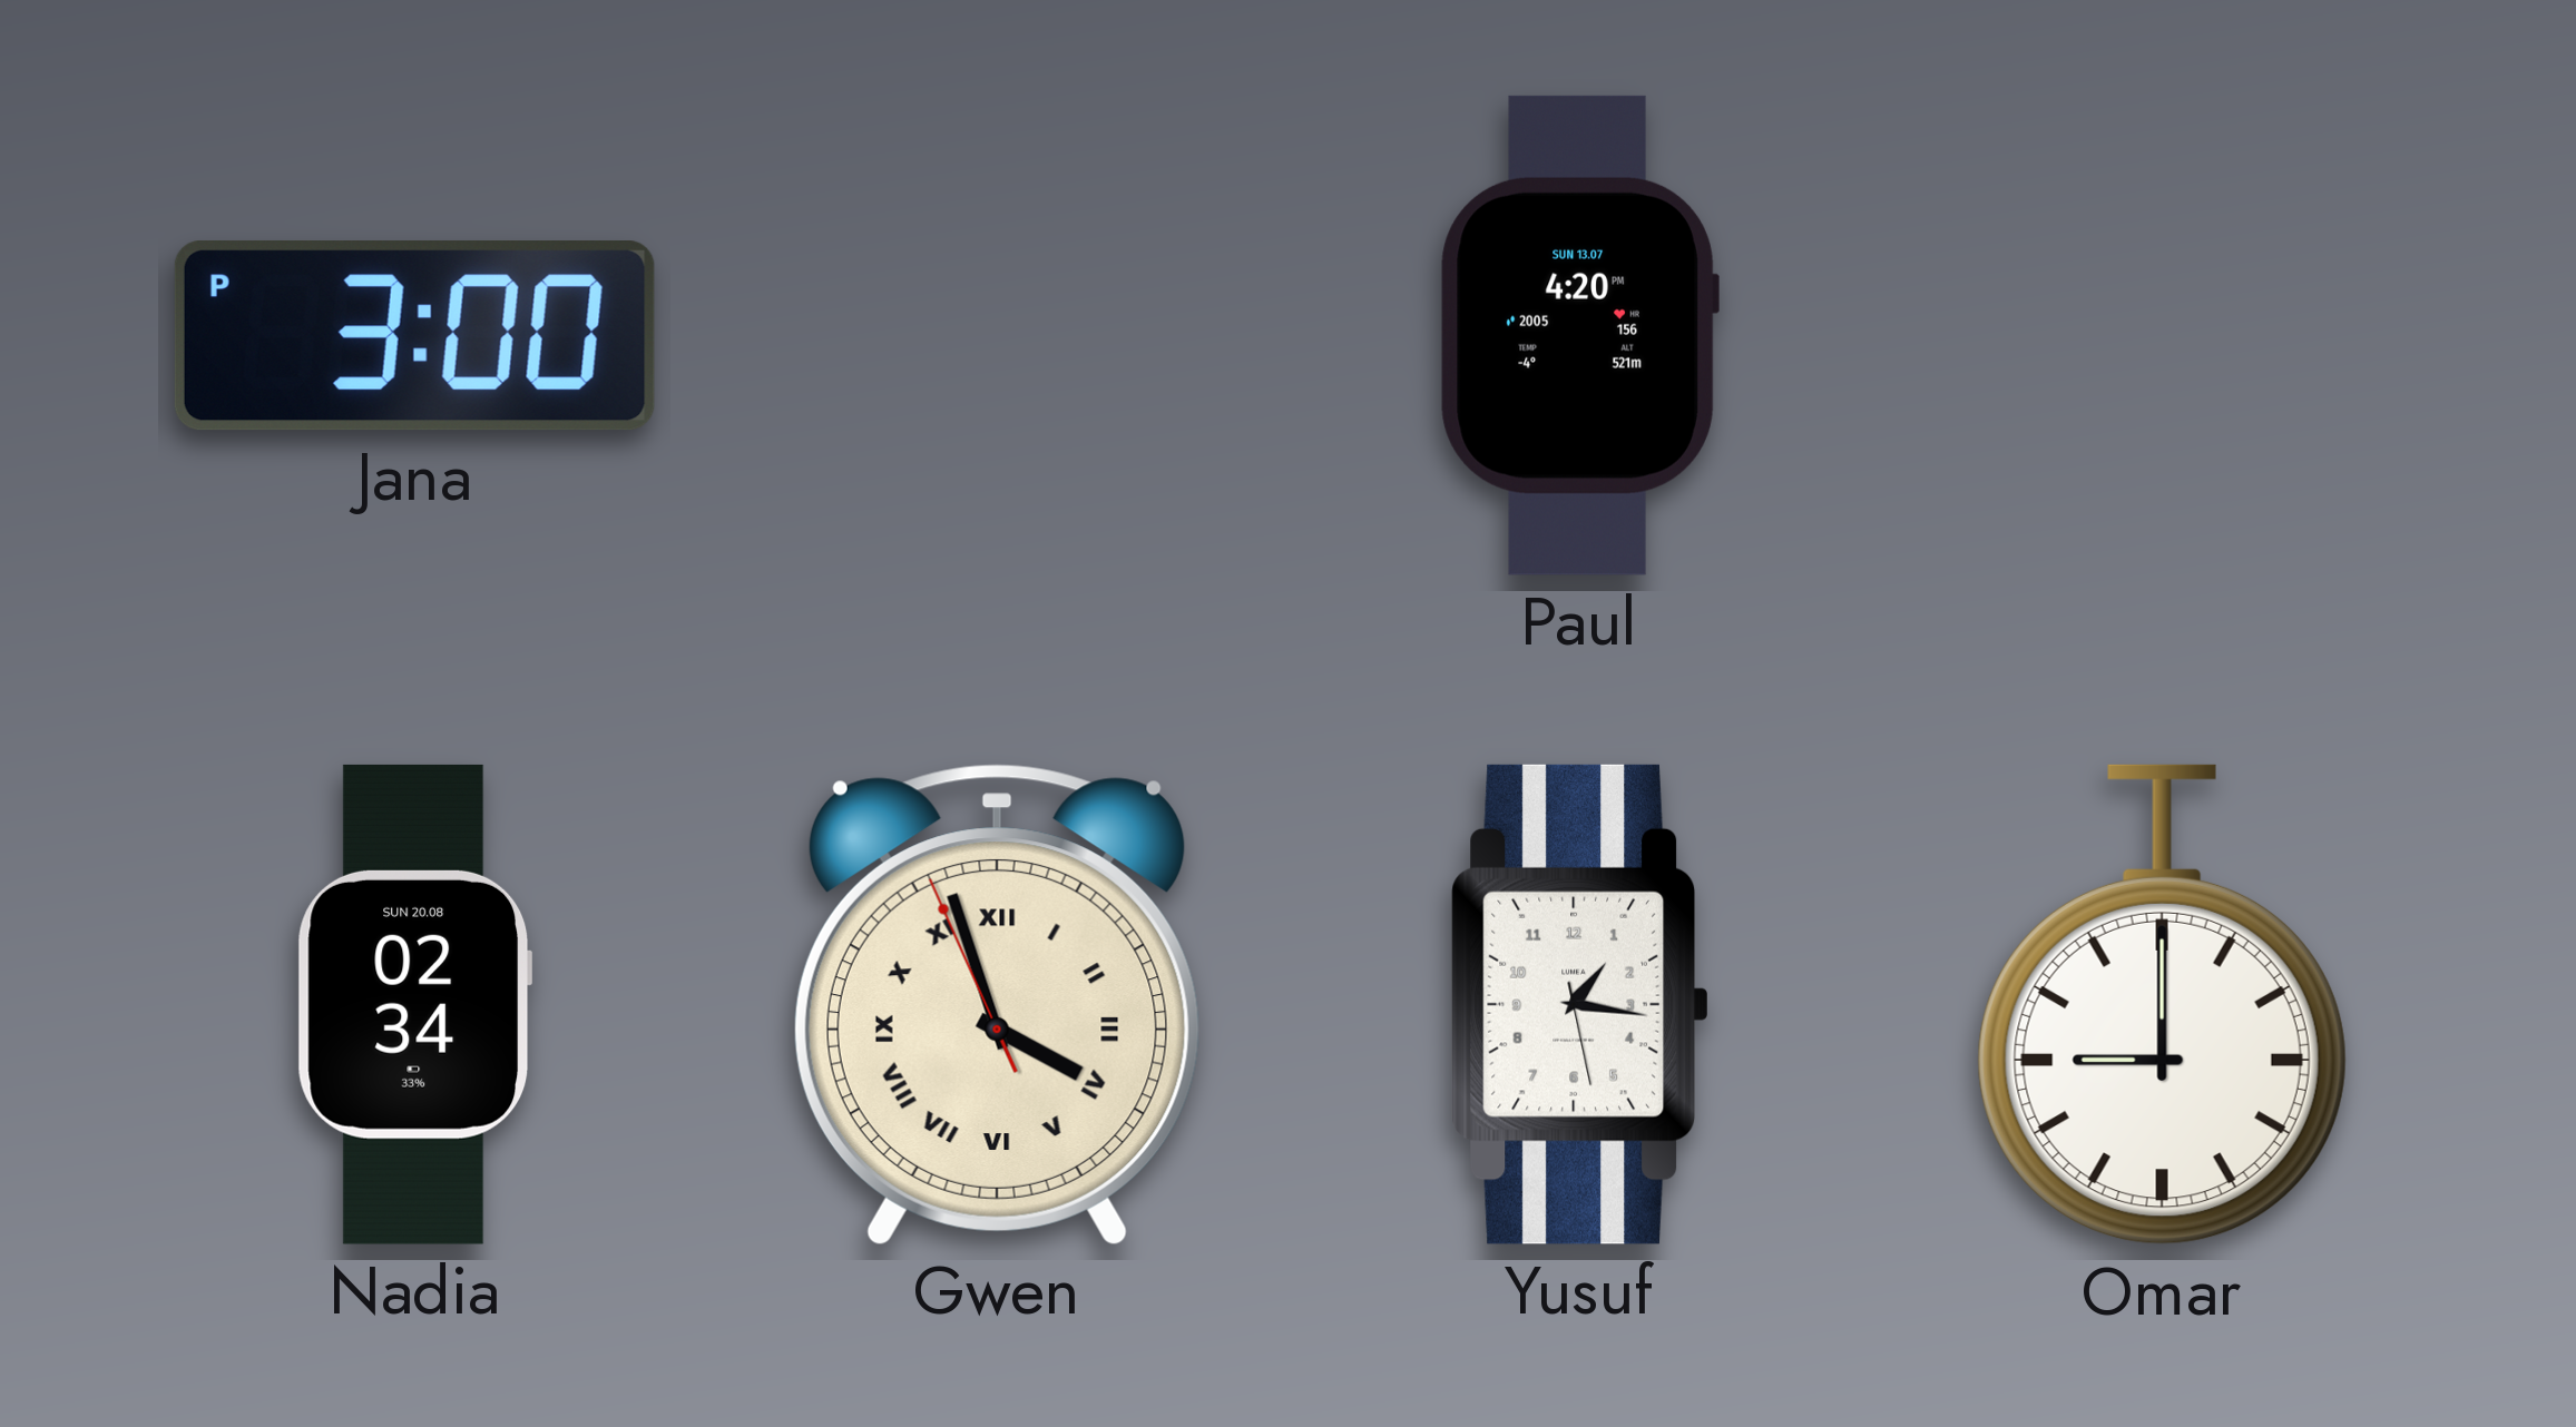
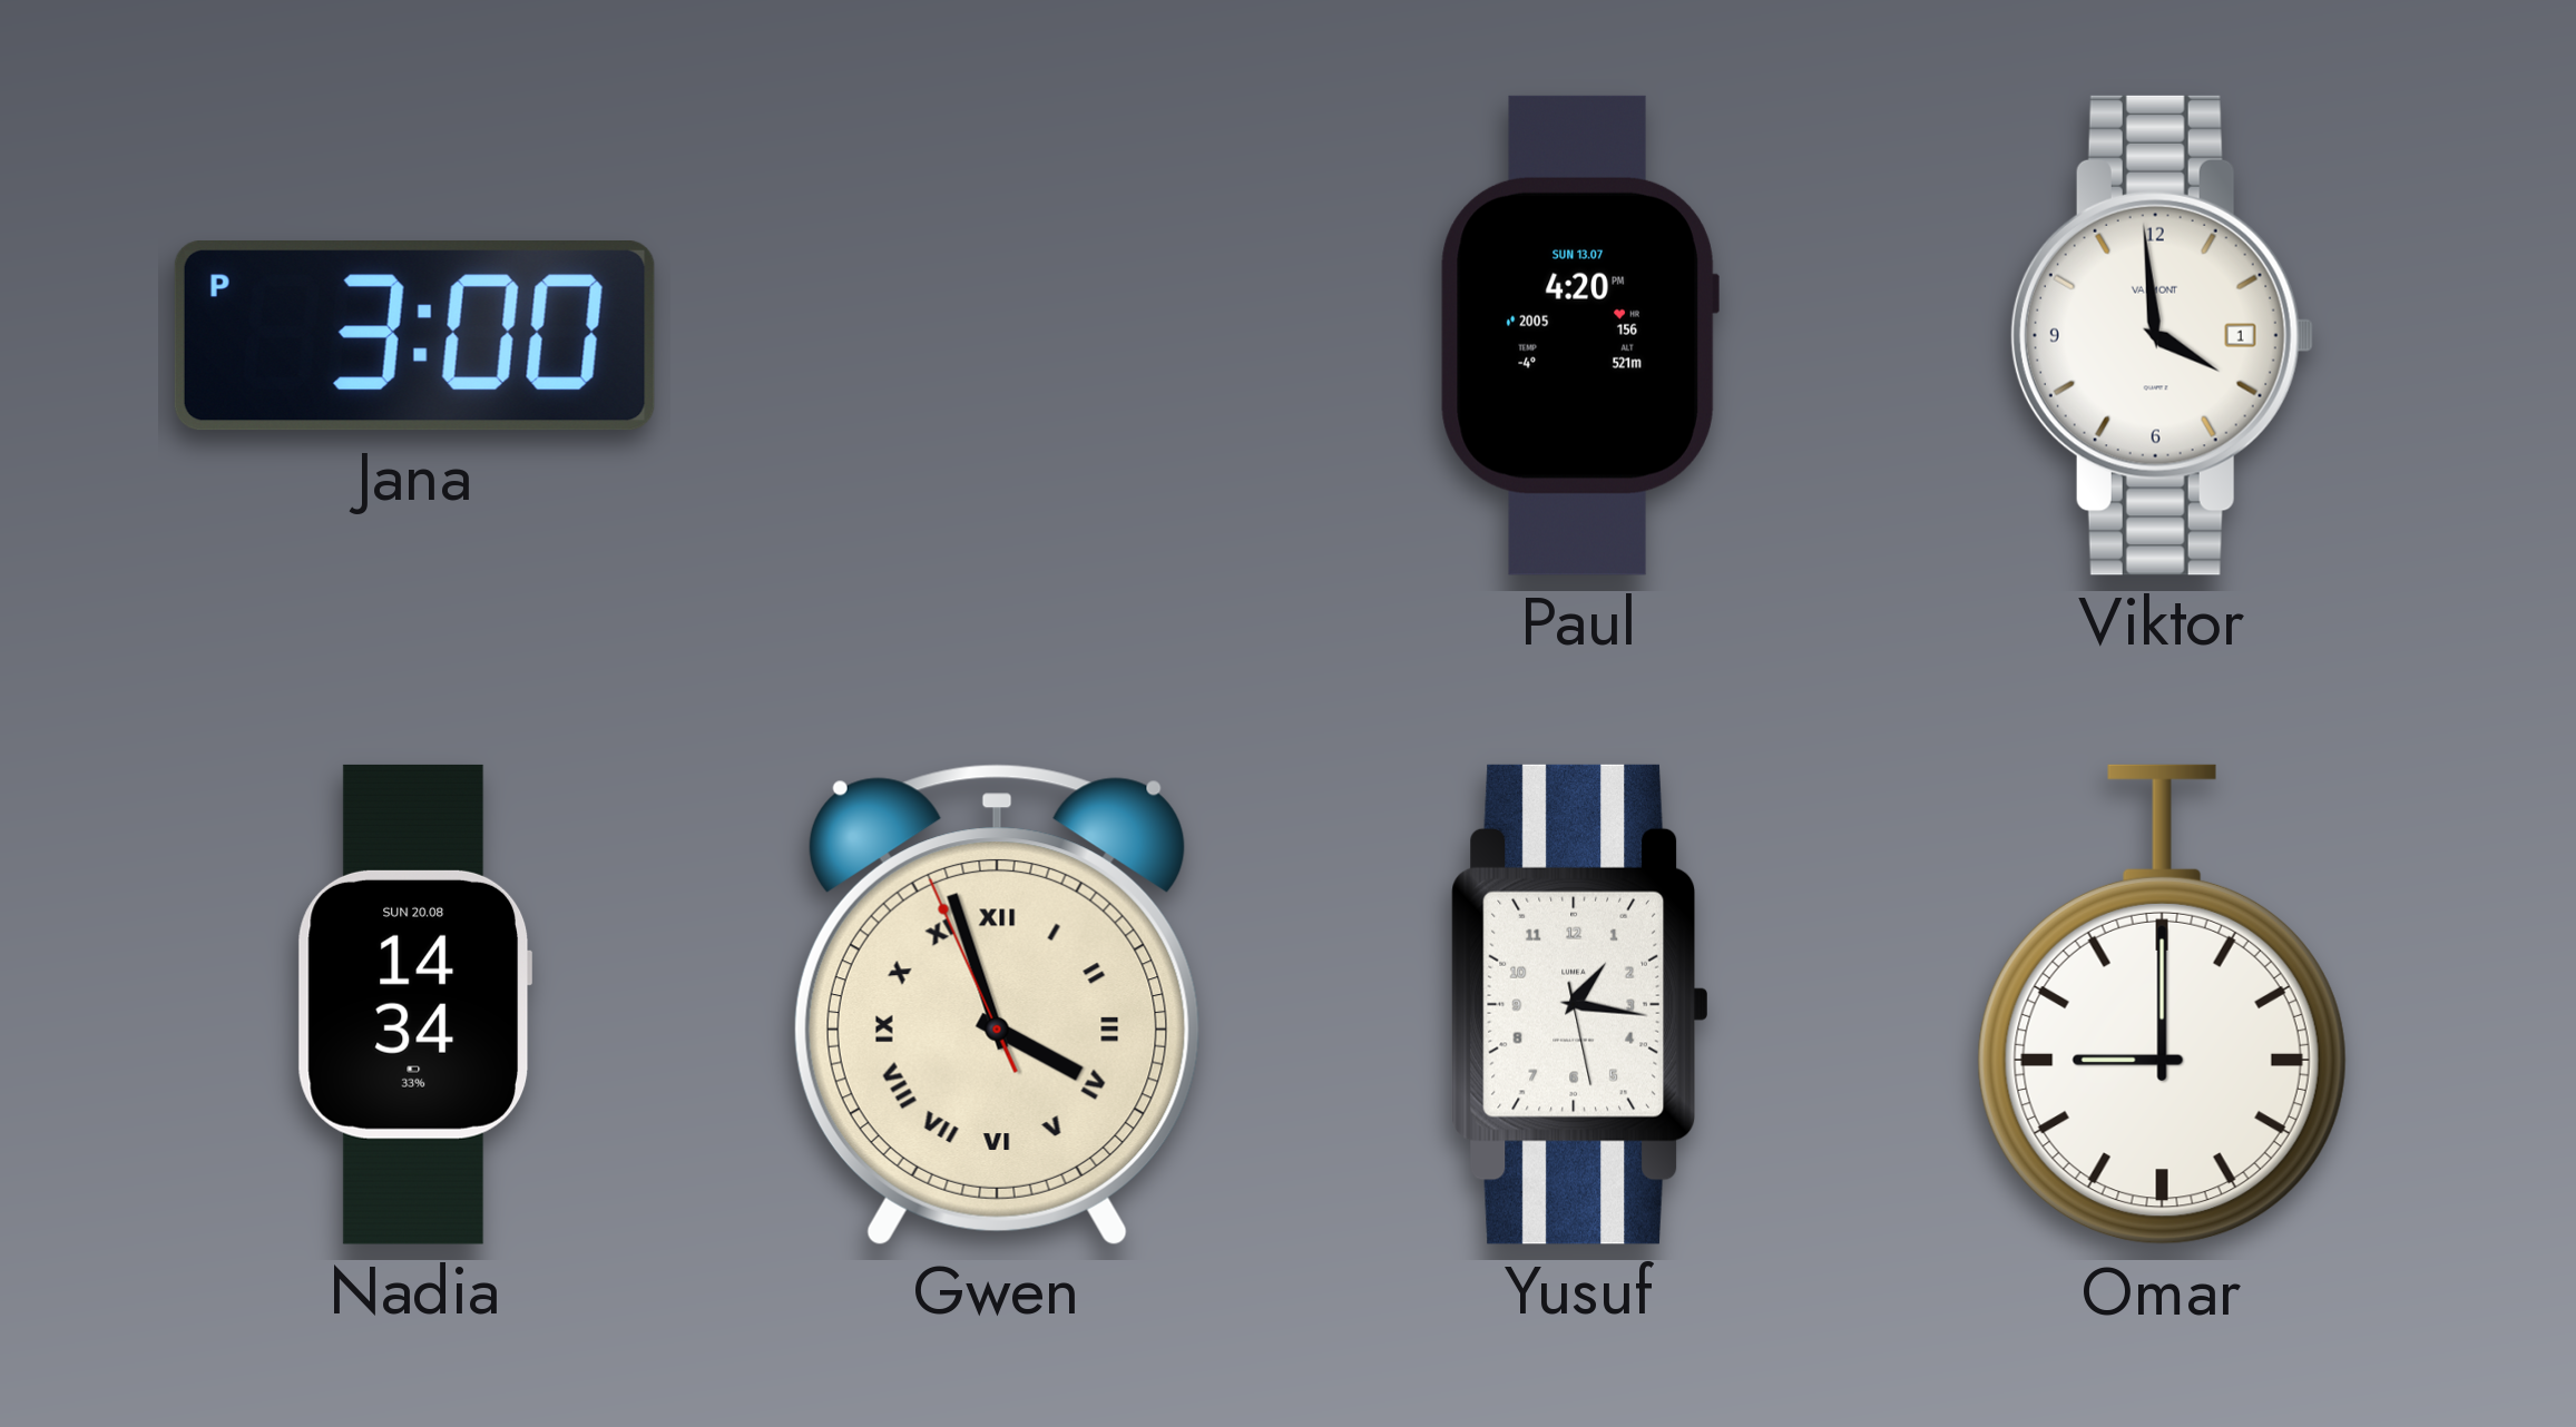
Viktor: none -> 3:59
Nadia: 02:34 -> 14:34
